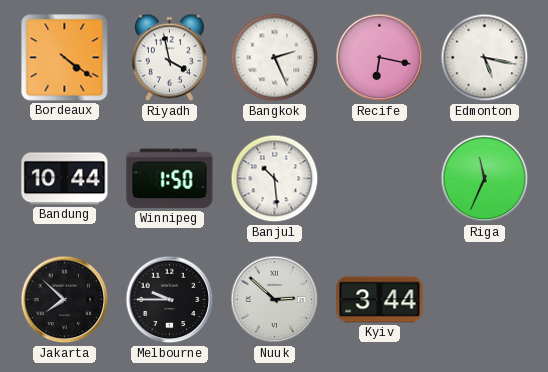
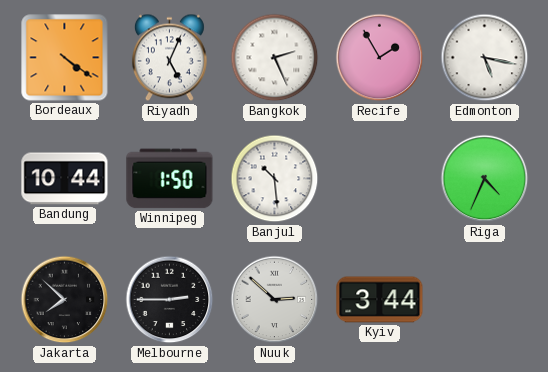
Riyadh: 3:58 -> 5:04
Recife: 6:17 -> 1:55
Riga: 11:34 -> 4:34
Melbourne: 9:45 -> 2:45
